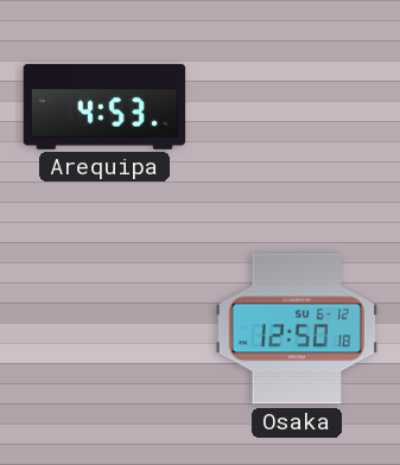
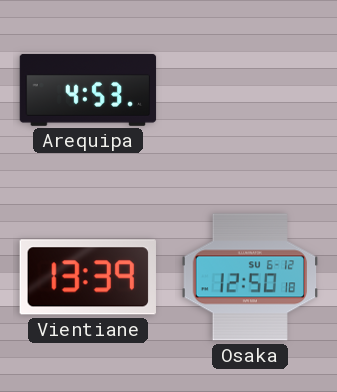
Vientiane: none -> 13:39
